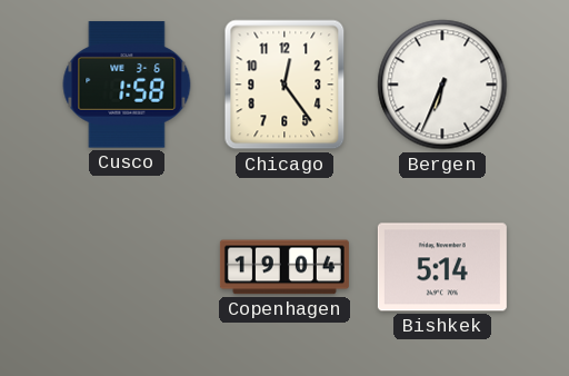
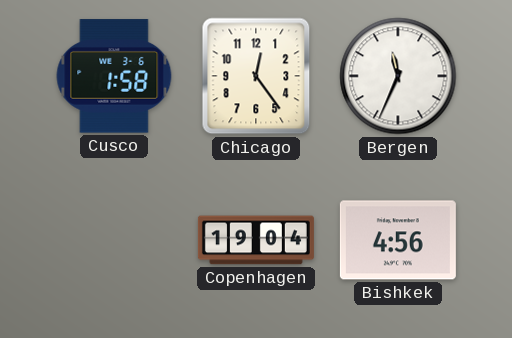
Bergen: 6:34 -> 11:34
Bishkek: 5:14 -> 4:56
